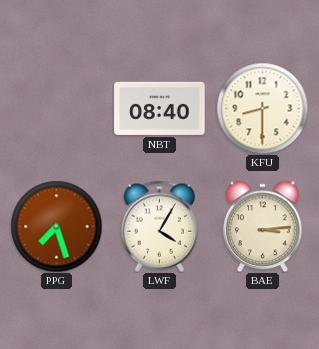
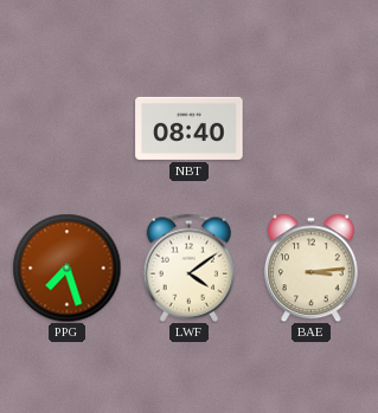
KFU: 8:30 -> none
LWF: 4:05 -> 4:09
